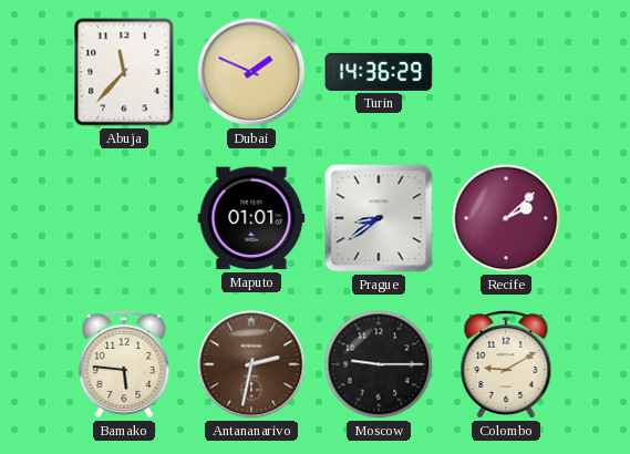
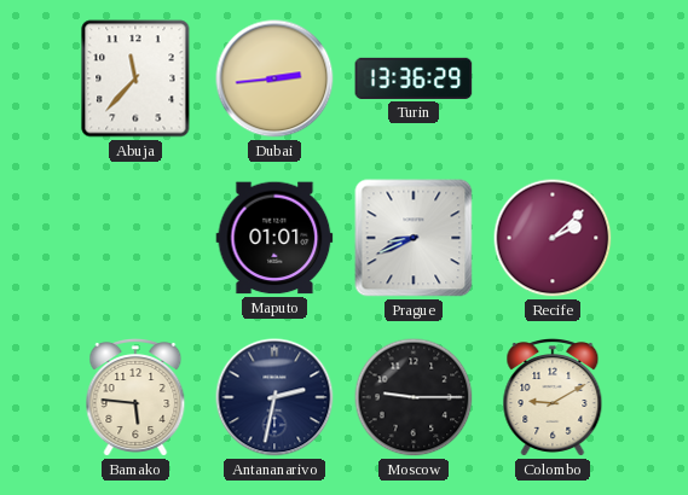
Dubai: 1:49 -> 2:44
Turin: 14:36 -> 13:36
Prague: 8:39 -> 8:41
Antananarivo dial: brown -> navy
